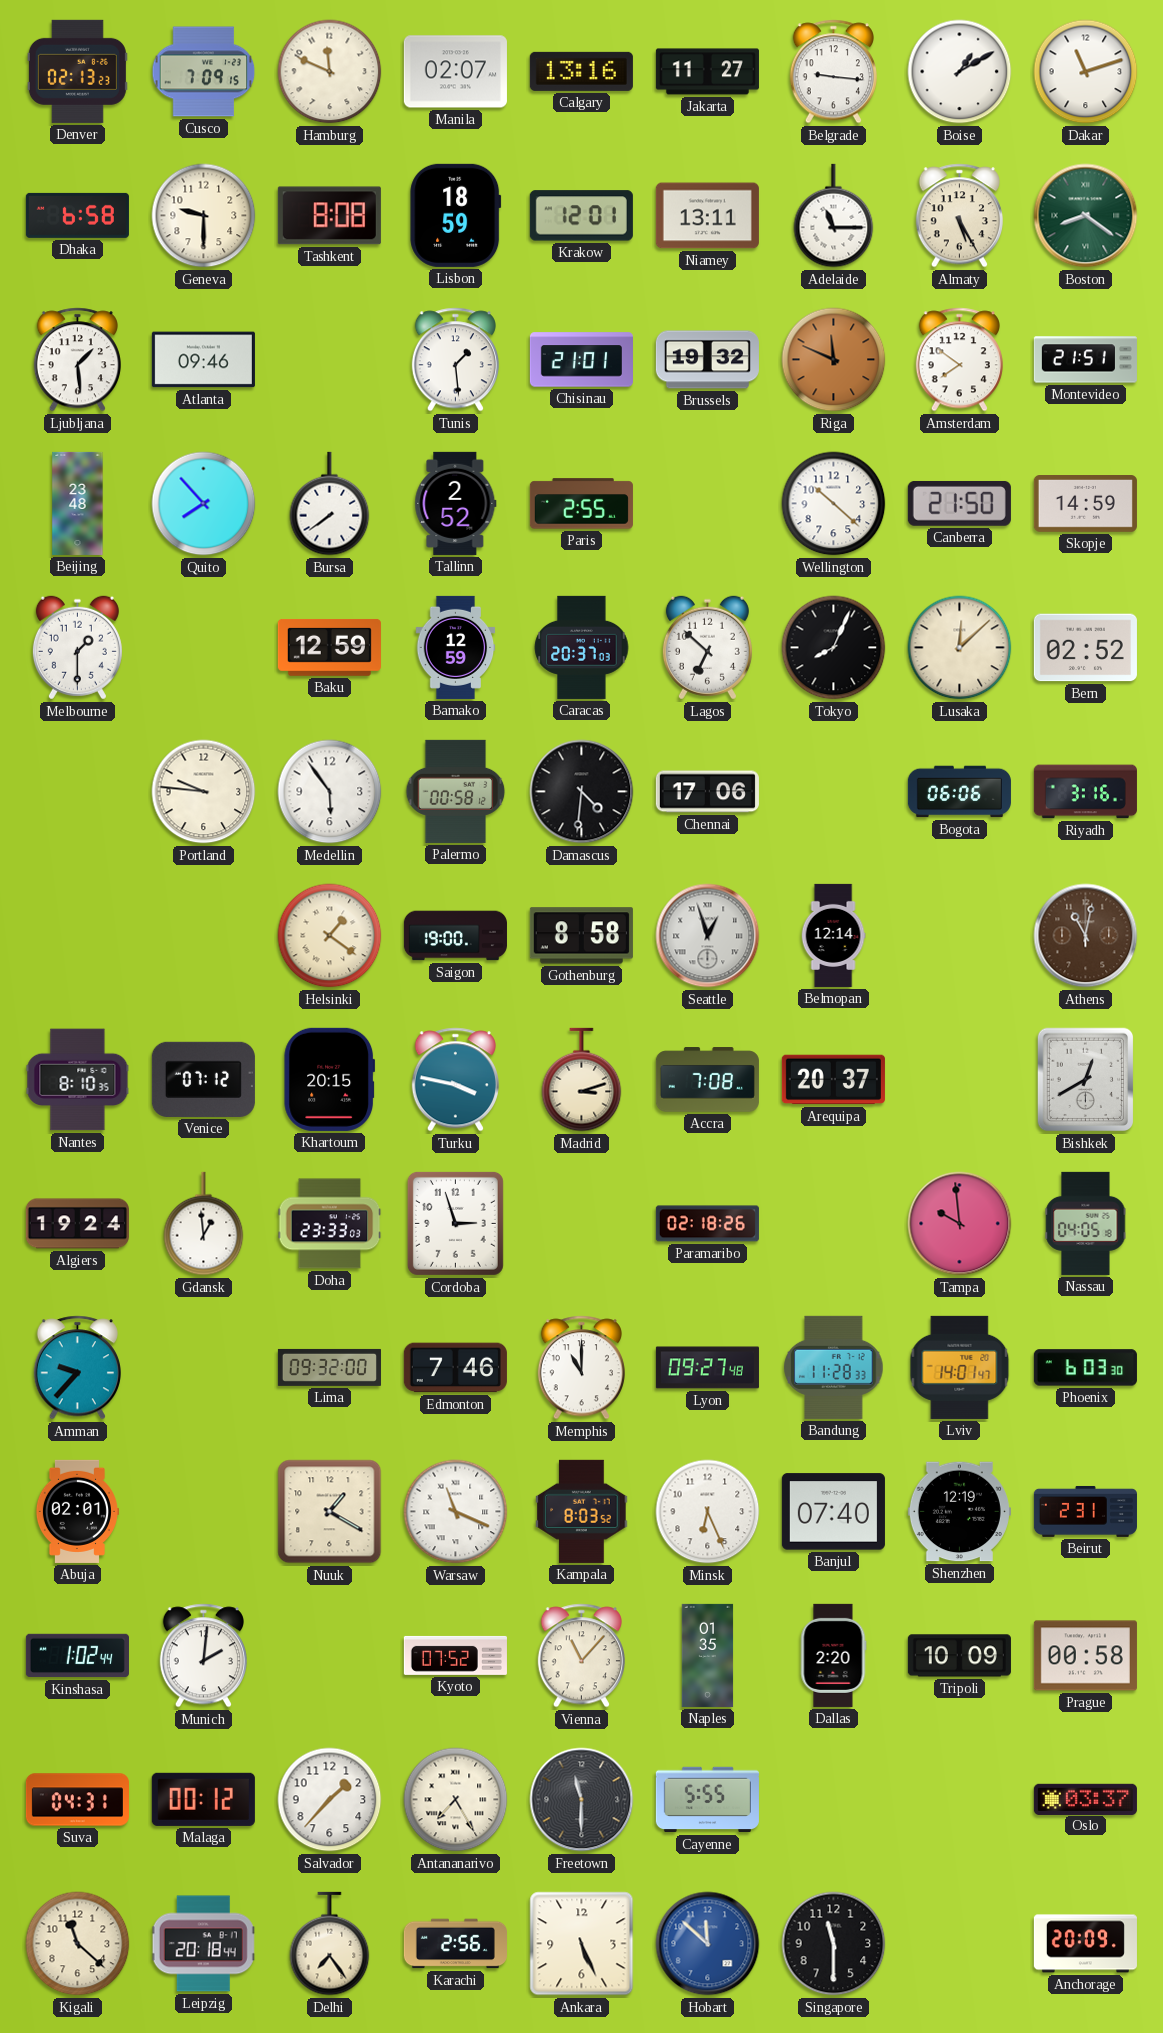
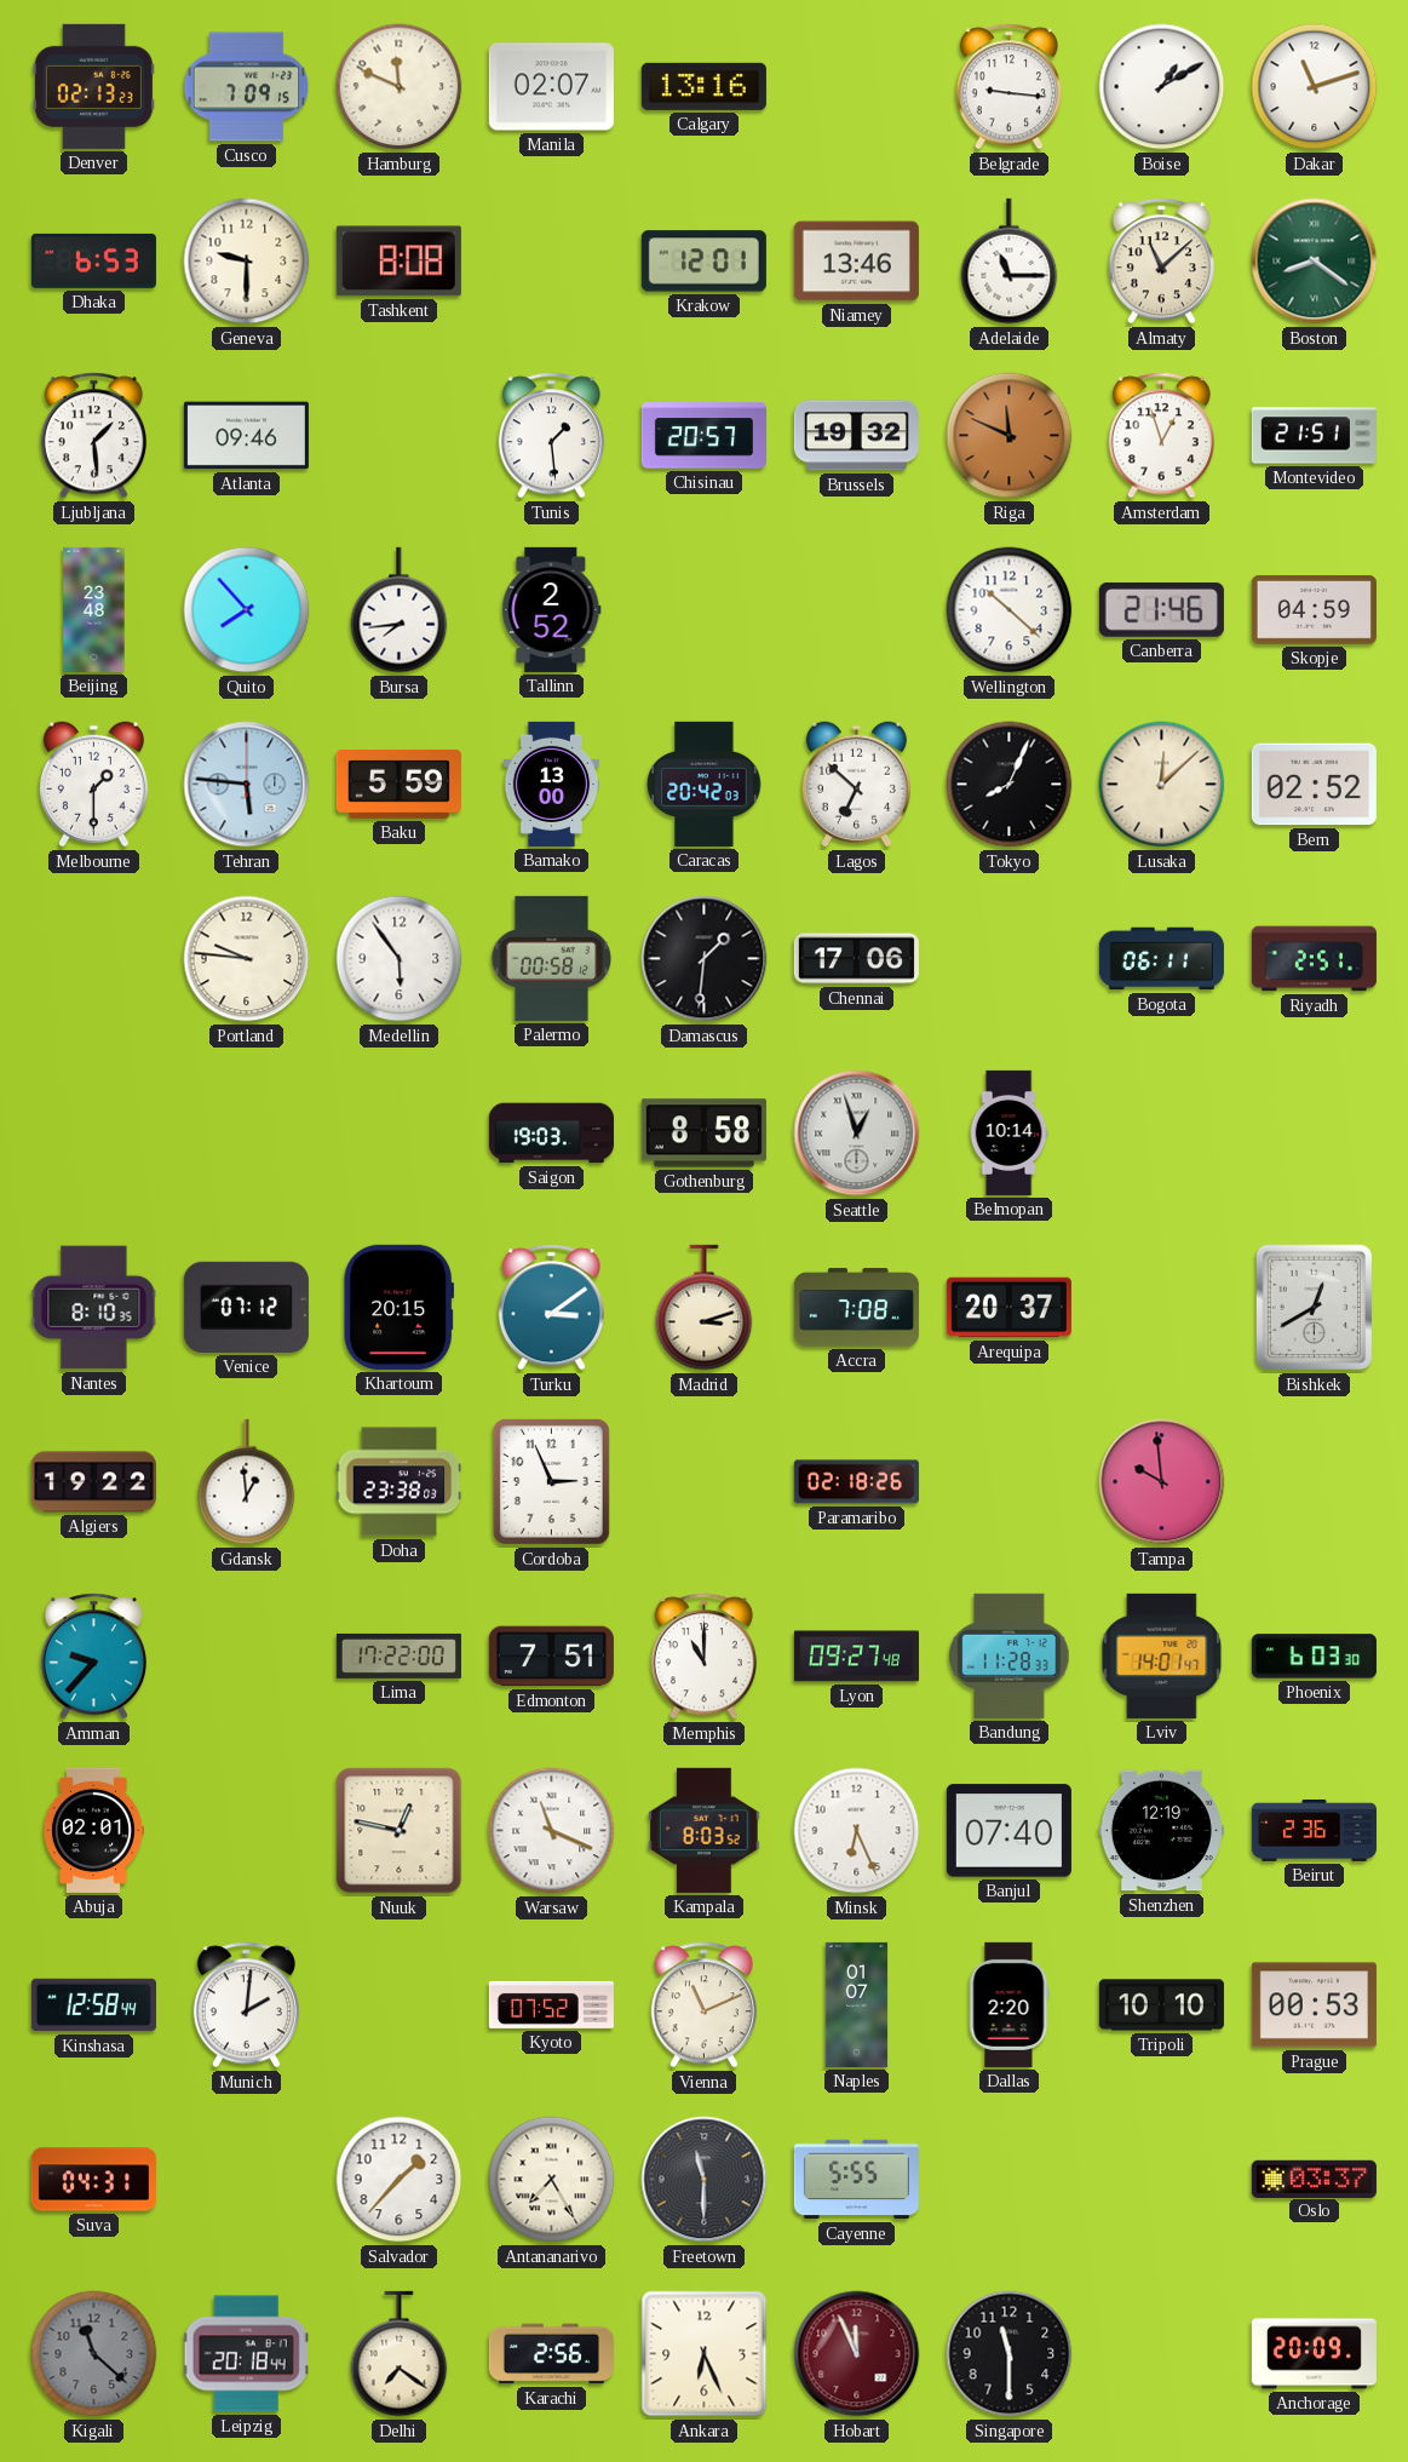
Jakarta: 11:27 -> none
Dhaka: 6:58 -> 6:53
Lisbon: 18:59 -> none
Niamey: 13:11 -> 13:46
Almaty: 5:25 -> 11:08
Chisinau: 21:01 -> 20:57
Amsterdam: 7:51 -> 12:57
Bursa: 7:39 -> 7:44
Paris: 2:55 -> none
Canberra: 21:50 -> 21:46
Skopje: 14:59 -> 04:59
Tehran: none -> 5:46
Baku: 12:59 -> 5:59
Bamako: 12:59 -> 13:00
Caracas: 20:37 -> 20:42
Damascus: 4:31 -> 1:31
Bogota: 06:06 -> 06:11
Riyadh: 3:16 -> 2:51
Helsinki: 1:21 -> none
Saigon: 19:00 -> 19:03
Belmopan: 12:14 -> 10:14
Athens: 11:02 -> none
Turku: 3:47 -> 3:09
Algiers: 19:24 -> 19:22
Doha: 23:33 -> 23:38
Cordoba: 2:57 -> 2:56
Nassau: 04:05 -> none
Lima: 09:32 -> 17:22
Edmonton: 7:46 -> 7:51
Nuuk: 1:20 -> 12:47
Beirut: 2:31 -> 2:36
Kinshasa: 1:02 -> 12:58
Vienna: 11:07 -> 11:11
Naples: 01:35 -> 01:07
Tripoli: 10:09 -> 10:10
Prague: 00:58 -> 00:53
Malaga: 00:12 -> none
Kigali dial: cream -> grey
Delhi: 7:24 -> 7:21
Ankara: 5:26 -> 6:26
Hobart: 11:52 -> 11:56
Hobart dial: blue -> burgundy
